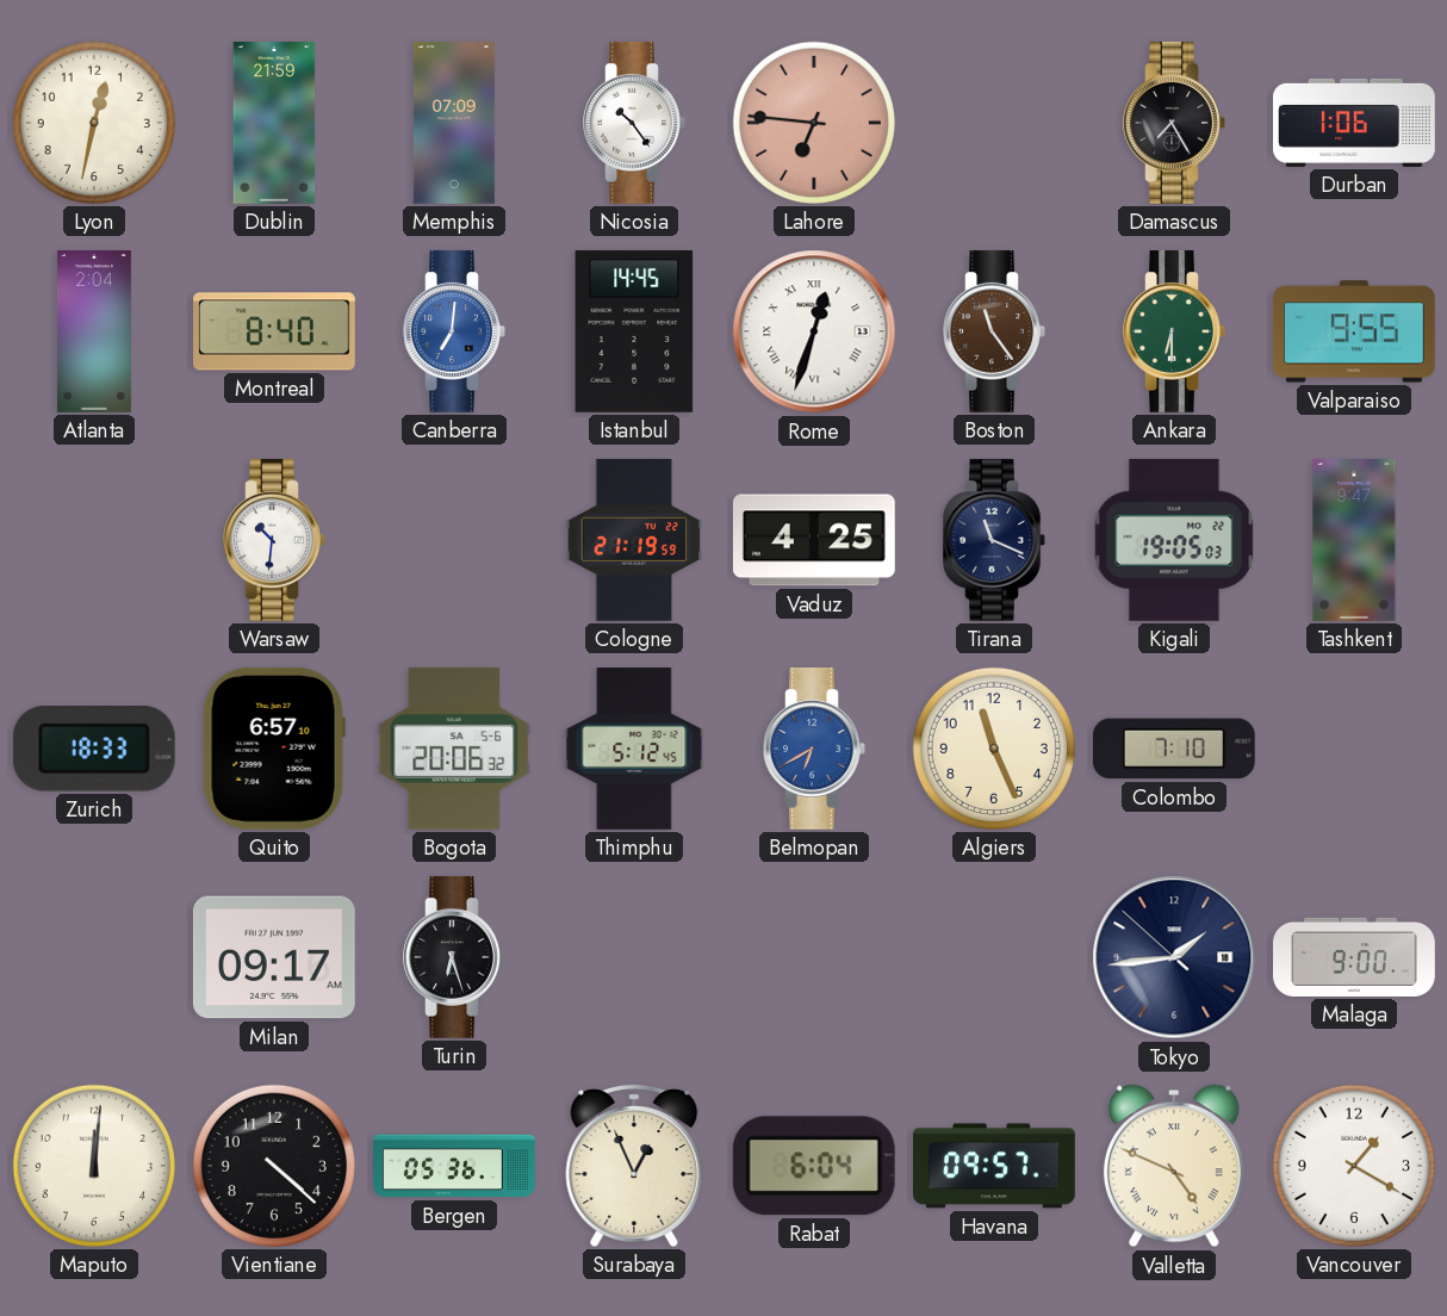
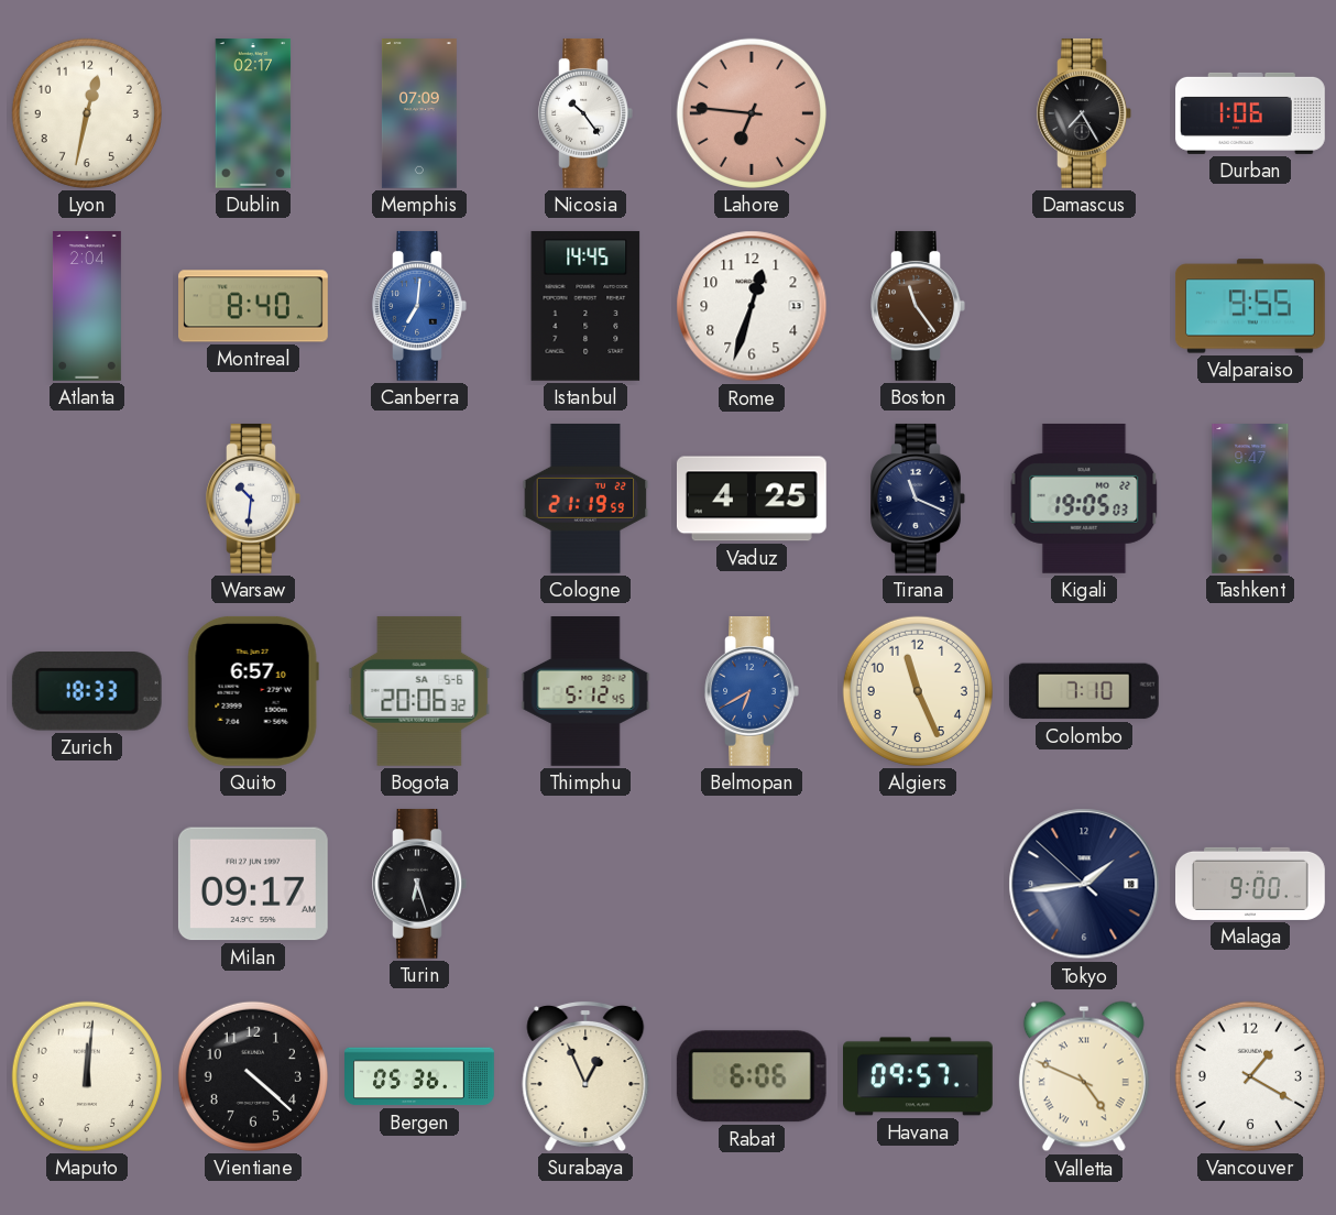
Dublin: 21:59 -> 02:17
Rome numerals: Roman -> Arabic
Ankara: 6:30 -> none
Rabat: 6:04 -> 6:06
